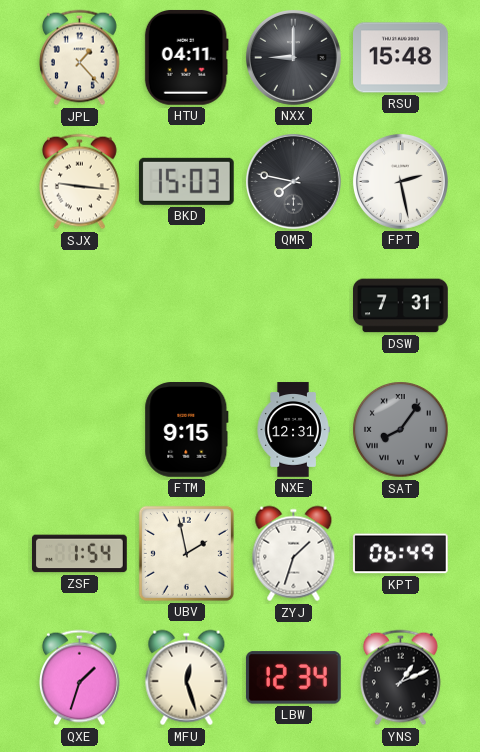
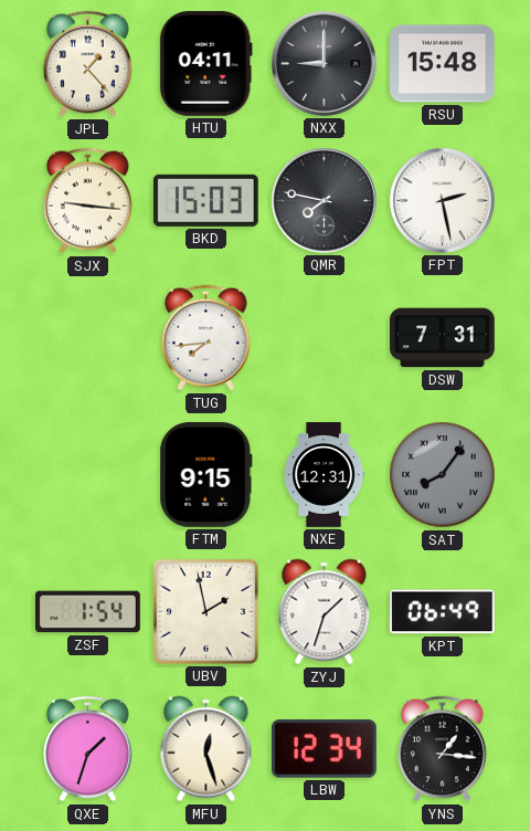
TUG: none -> 7:44
YNS: 1:11 -> 1:16
